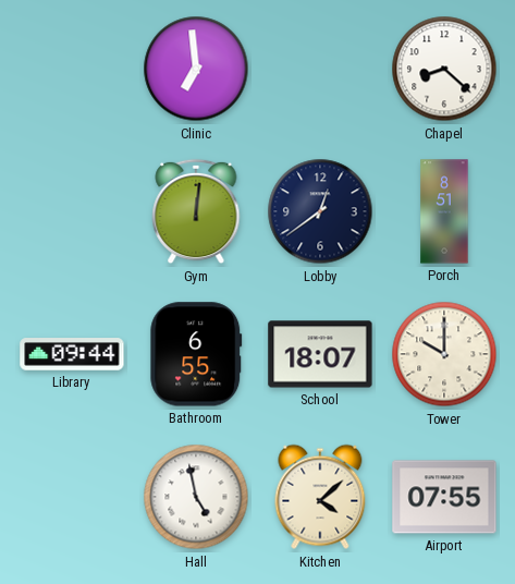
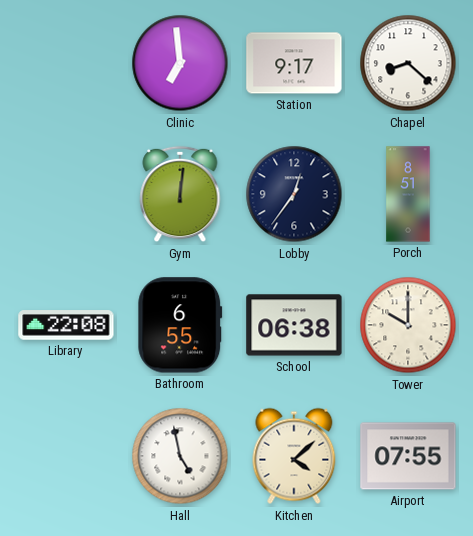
Station: none -> 9:17
Lobby: 12:39 -> 12:36
Library: 09:44 -> 22:08
School: 18:07 -> 06:38
